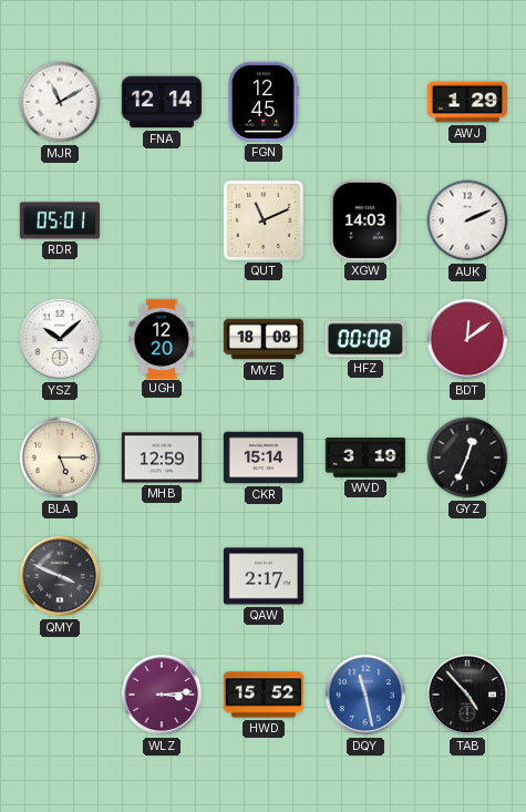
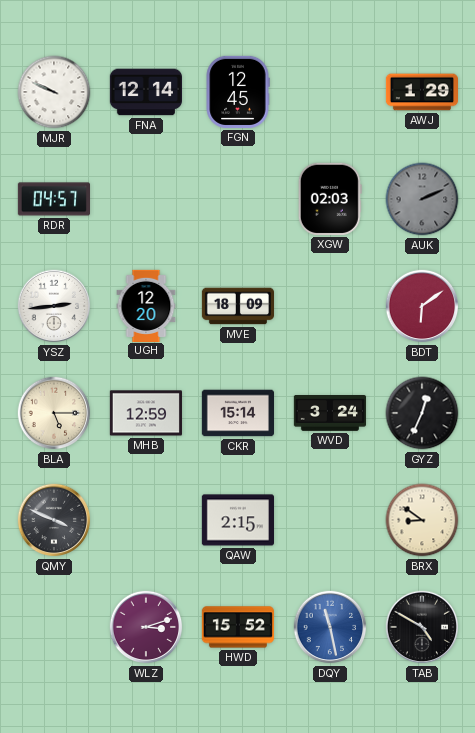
MJR: 11:10 -> 9:49
RDR: 05:01 -> 04:57
QUT: 11:11 -> none
XGW: 14:03 -> 02:03
AUK dial: white -> grey
YSZ: 10:08 -> 2:44
MVE: 18:08 -> 18:09
HFZ: 00:08 -> none
BDT: 12:09 -> 6:09
WVD: 3:19 -> 3:24
QAW: 2:17 -> 2:15
BRX: none -> 8:51
WLZ: 3:14 -> 3:12
TAB: 4:53 -> 4:50
